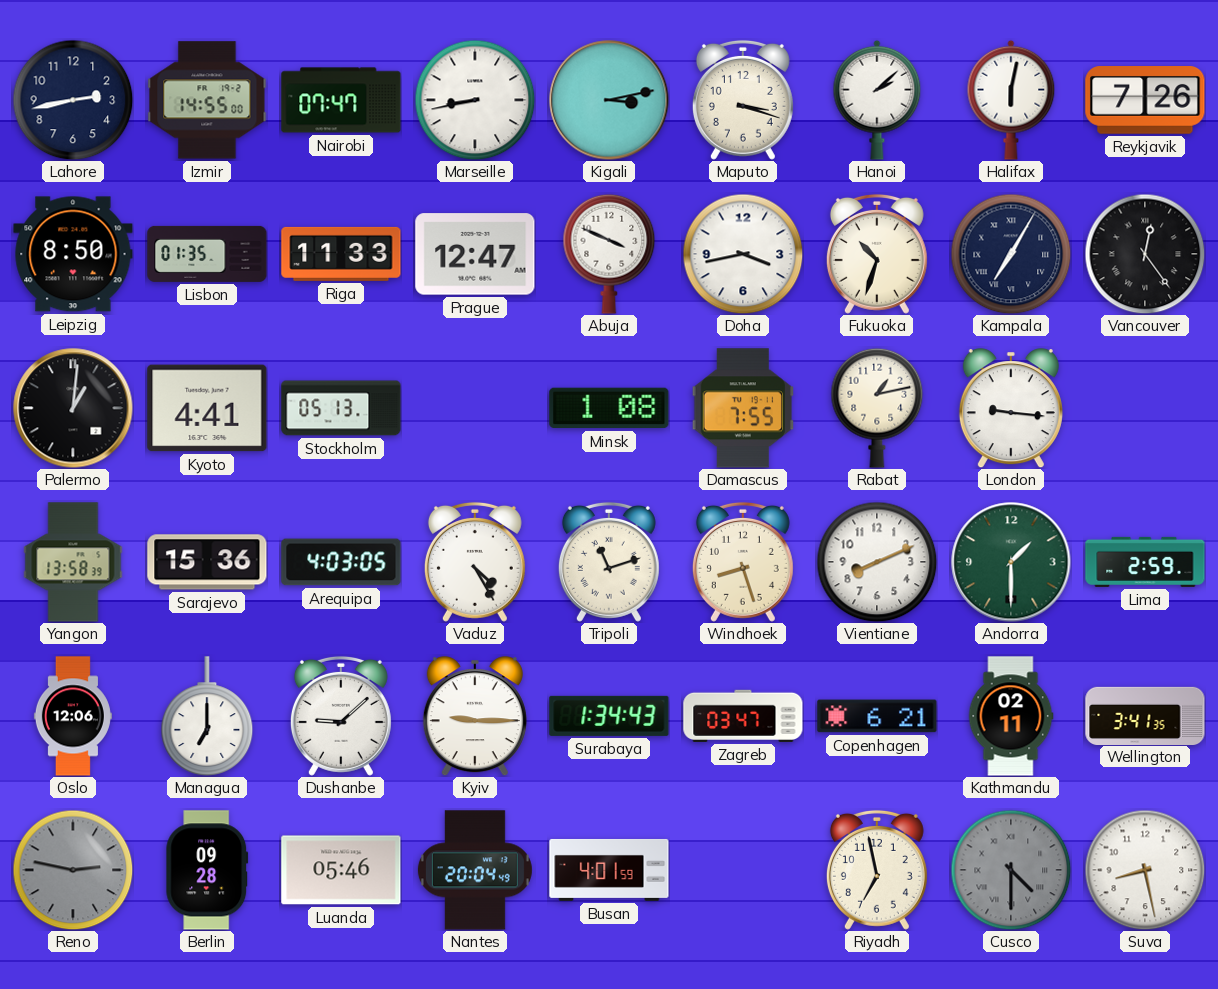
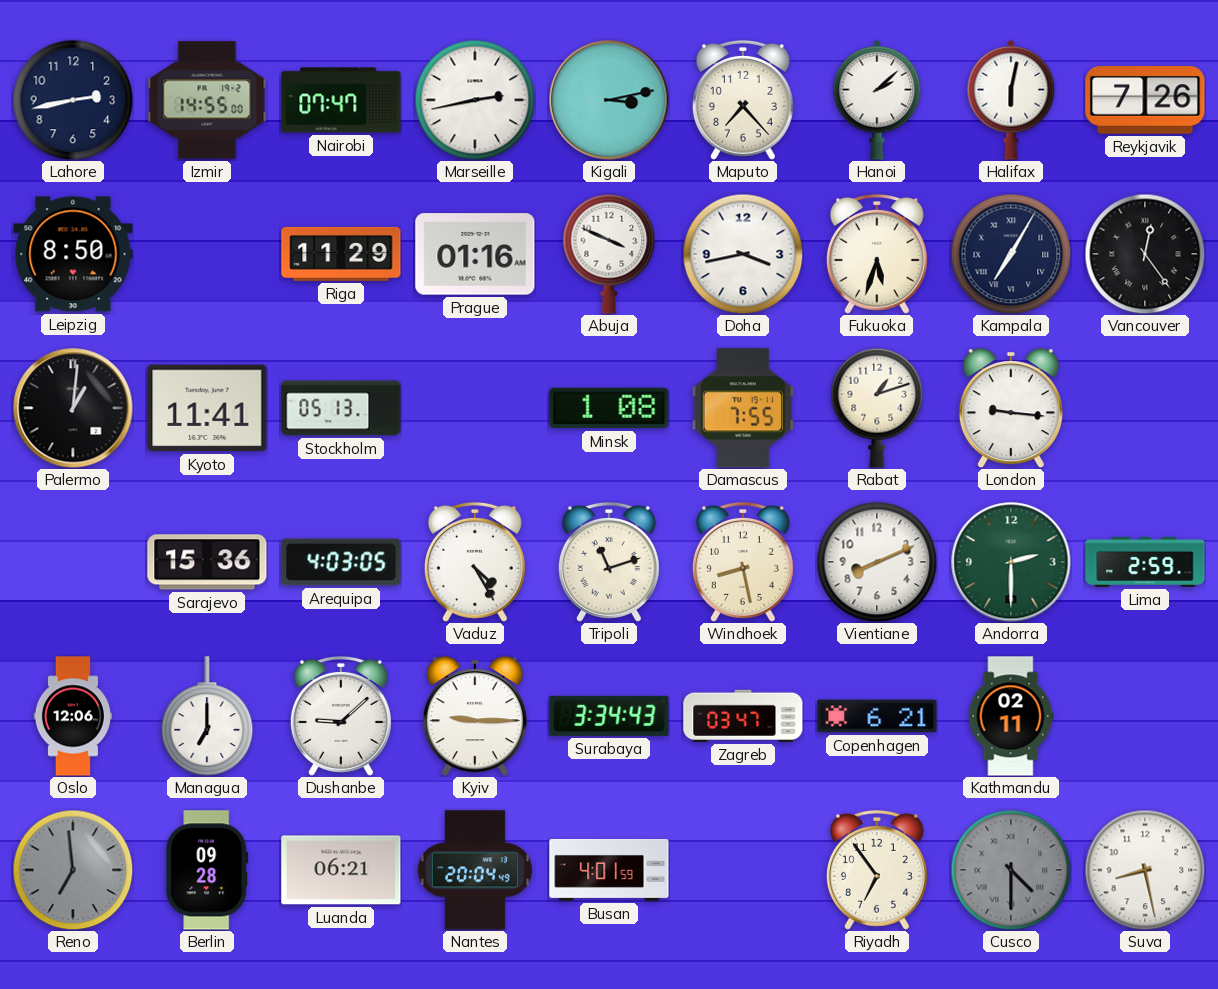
Marseille: 8:43 -> 2:43
Maputo: 3:18 -> 7:23
Lisbon: 01:35 -> none
Riga: 11:33 -> 11:29
Prague: 12:47 -> 01:16
Fukuoka: 10:33 -> 5:33
Kyoto: 4:41 -> 11:41
Rabat: 1:13 -> 1:12
Yangon: 13:58 -> none
Windhoek: 8:27 -> 8:28
Andorra: 1:30 -> 2:30
Surabaya: 1:34 -> 3:34
Wellington: 3:41 -> none
Reno: 2:47 -> 6:59
Luanda: 05:46 -> 06:21
Riyadh: 6:58 -> 6:54
